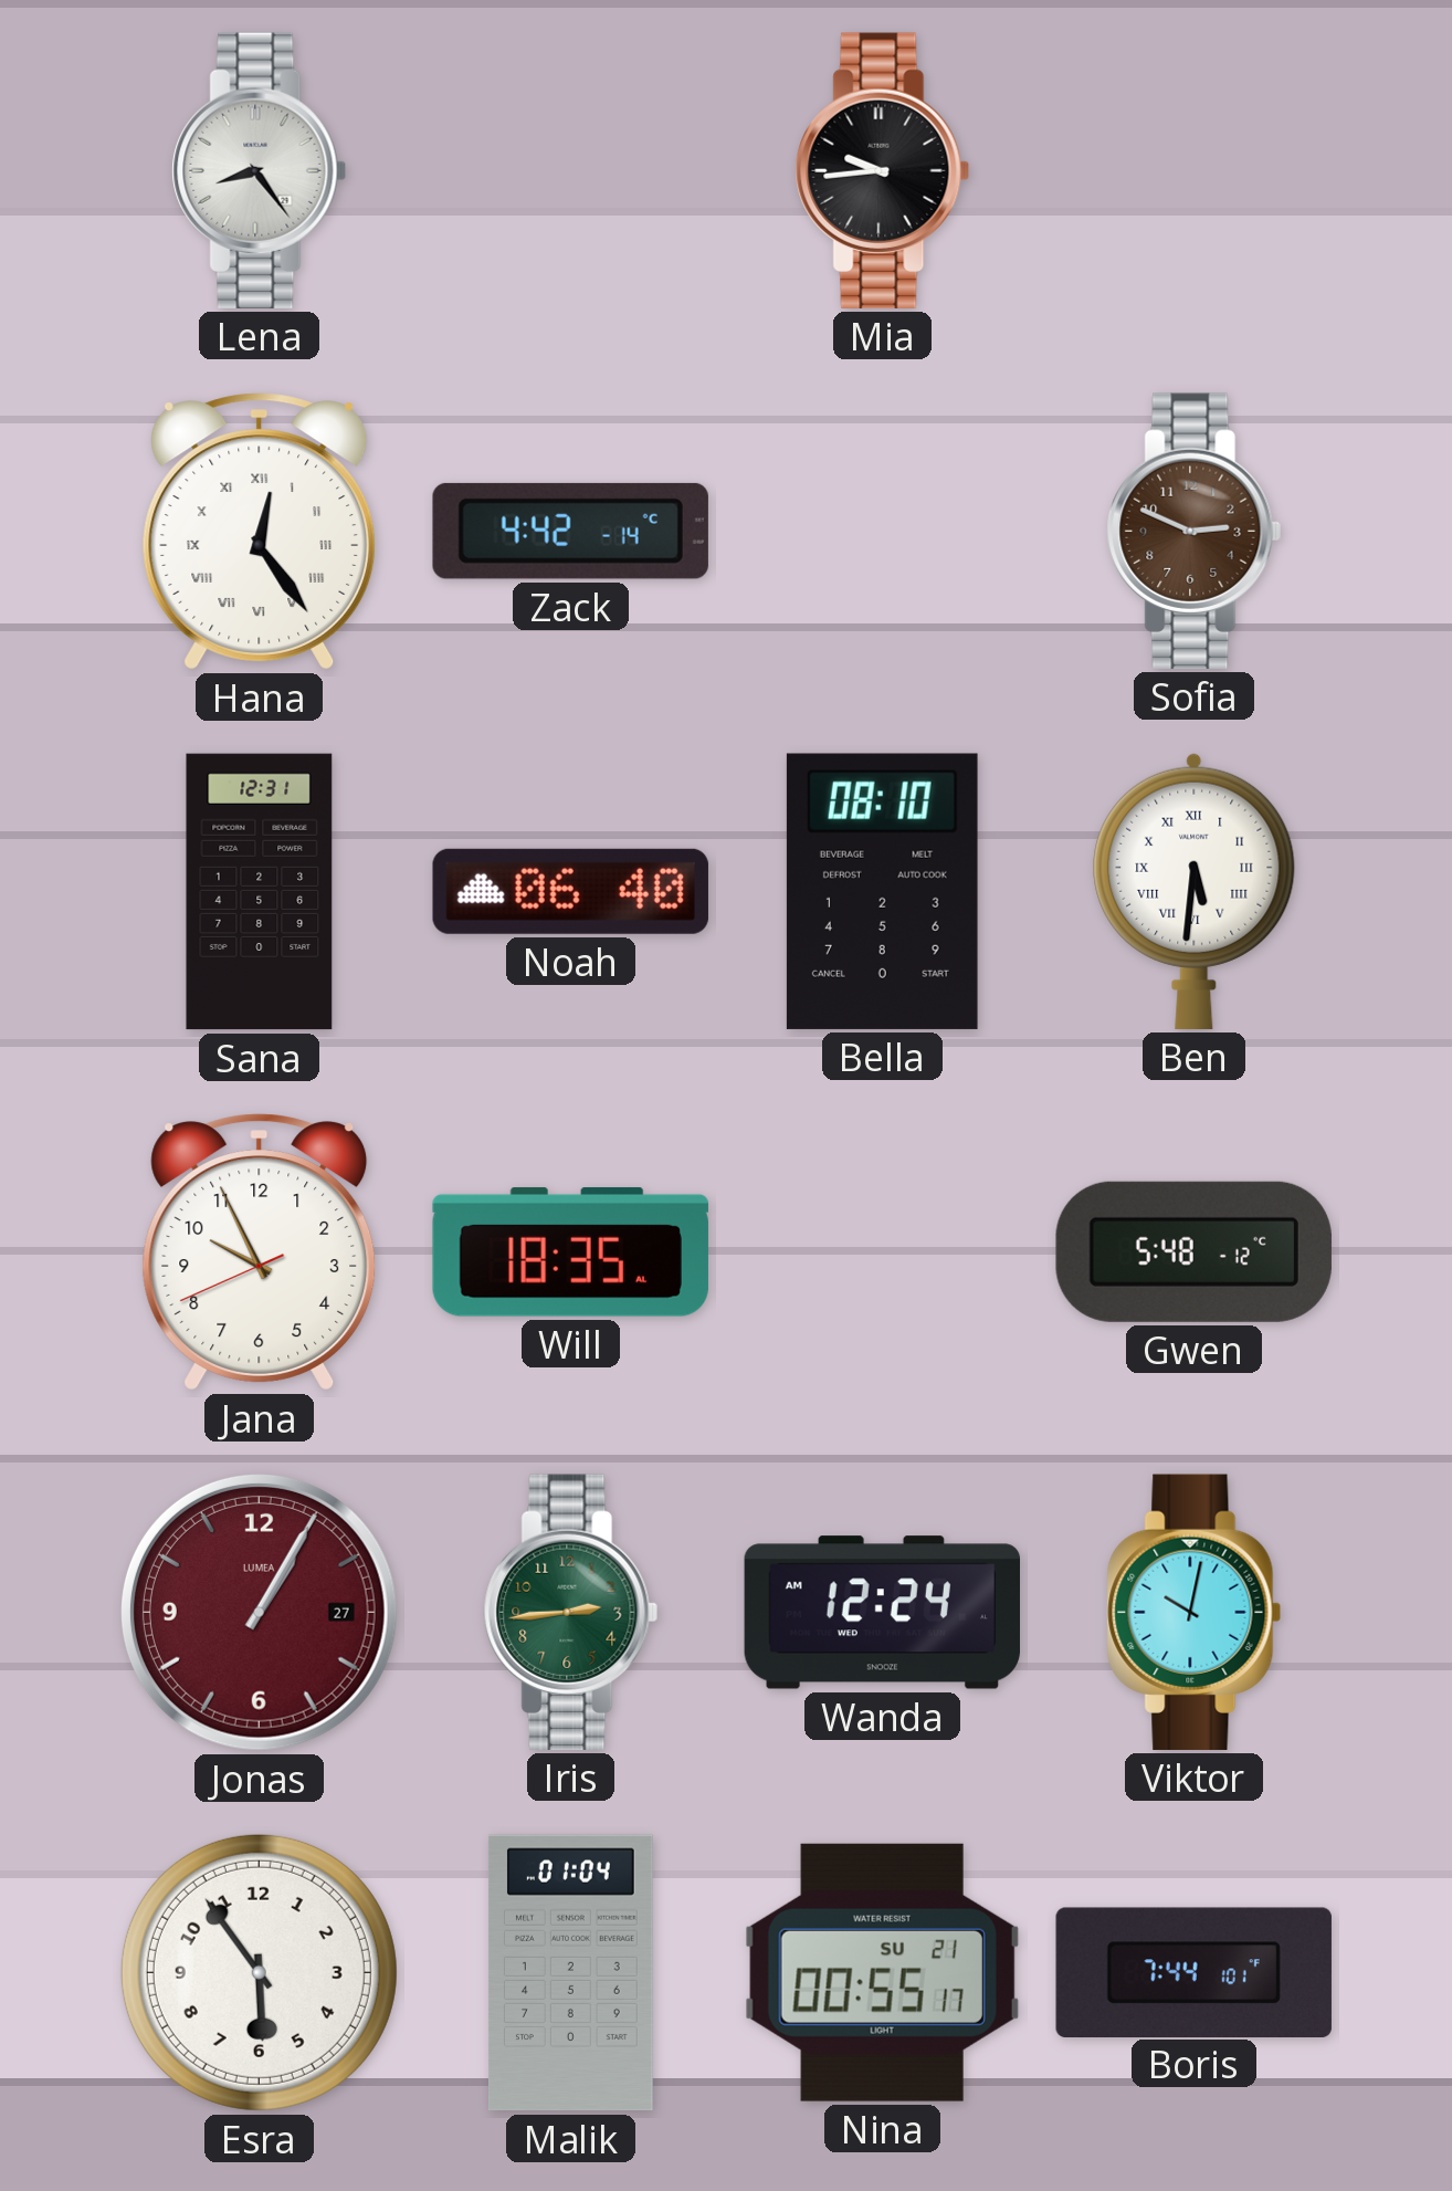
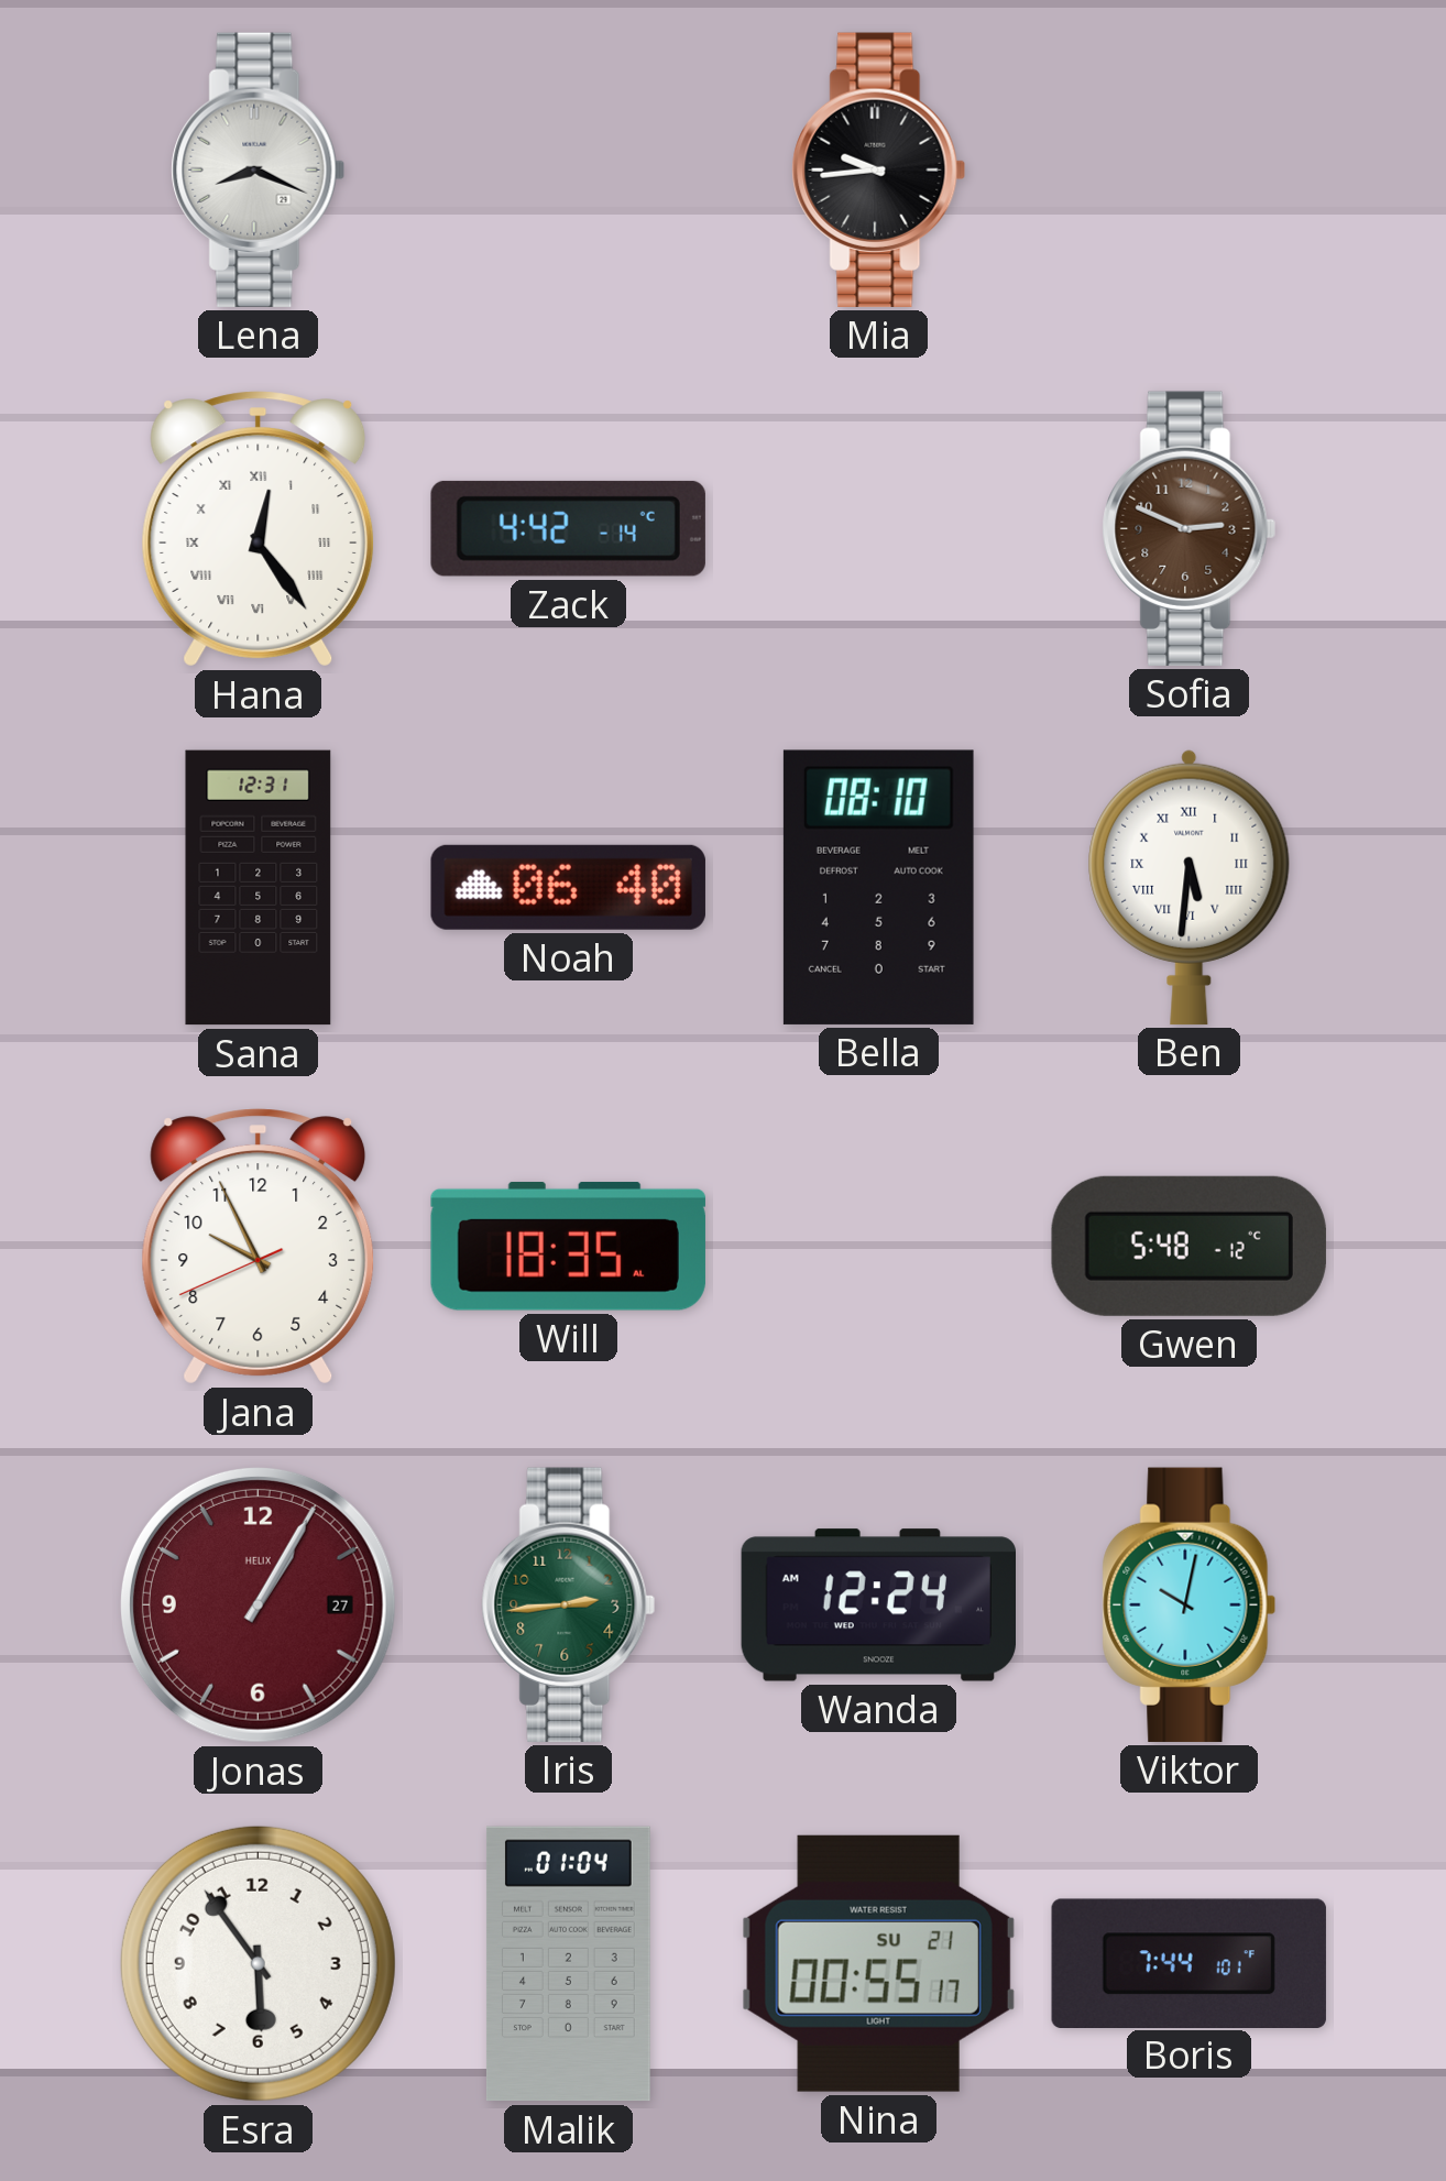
Lena: 8:24 -> 8:19
Jonas brand: LUMEA -> HELIX
